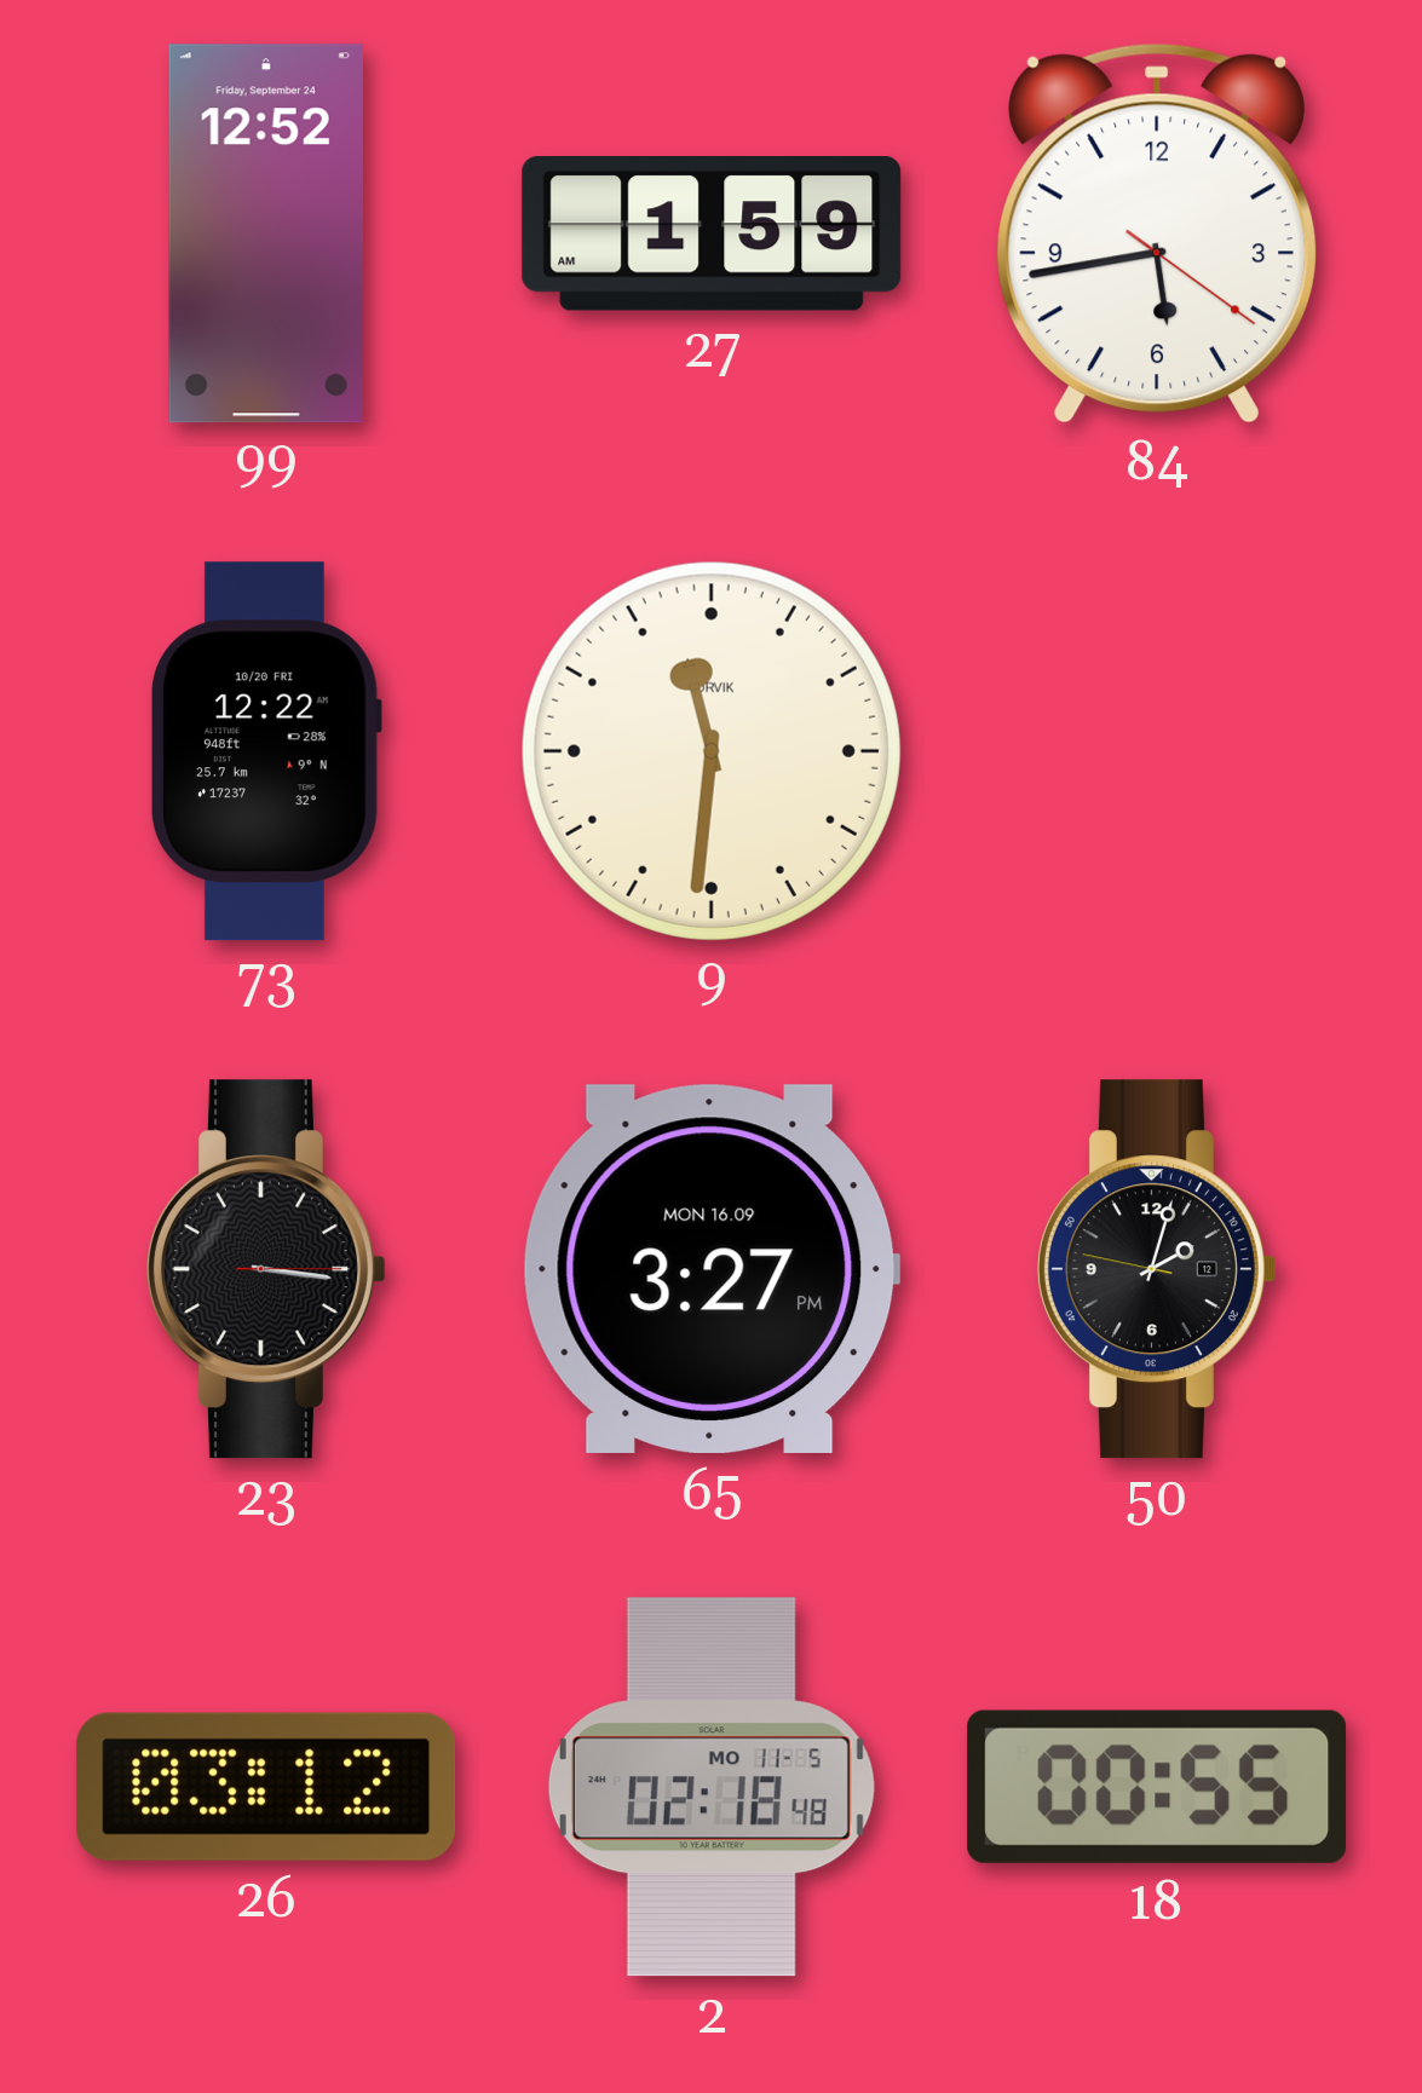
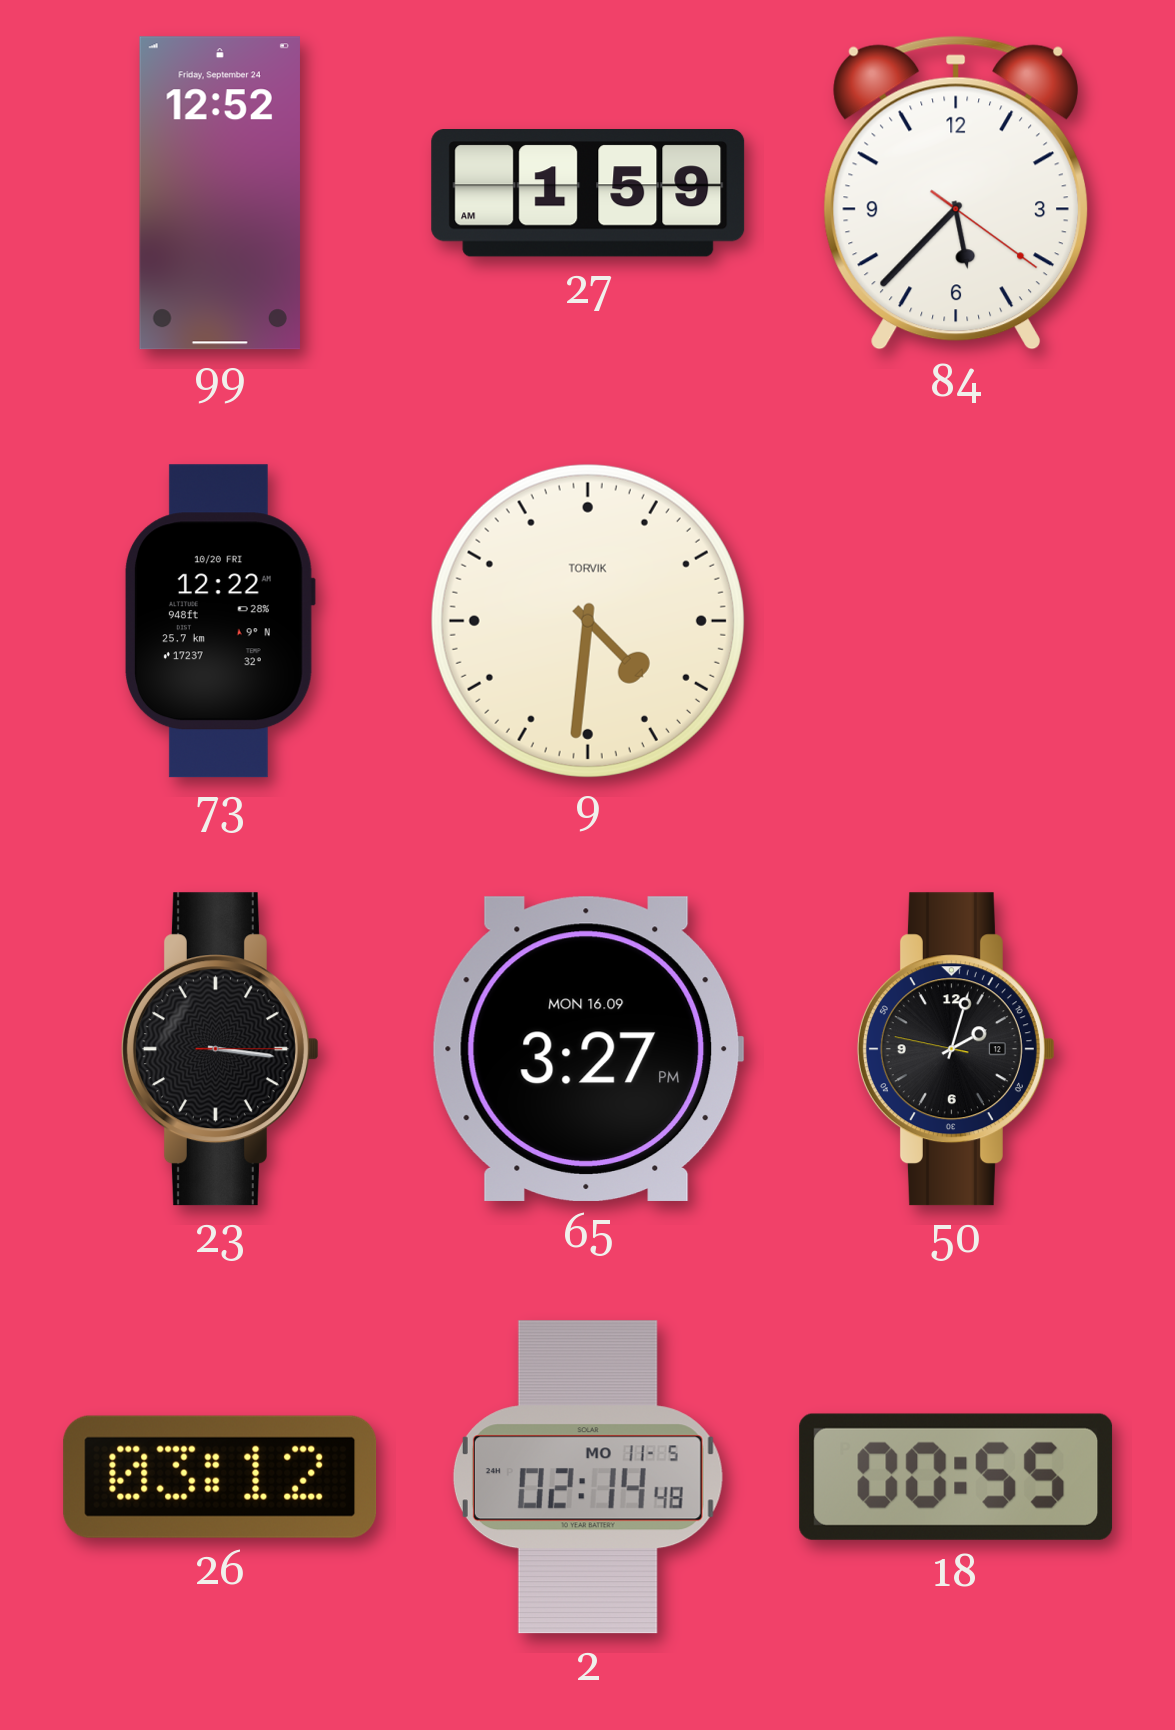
84: 5:43 -> 5:37
9: 11:31 -> 4:31
2: 02:18 -> 02:14
